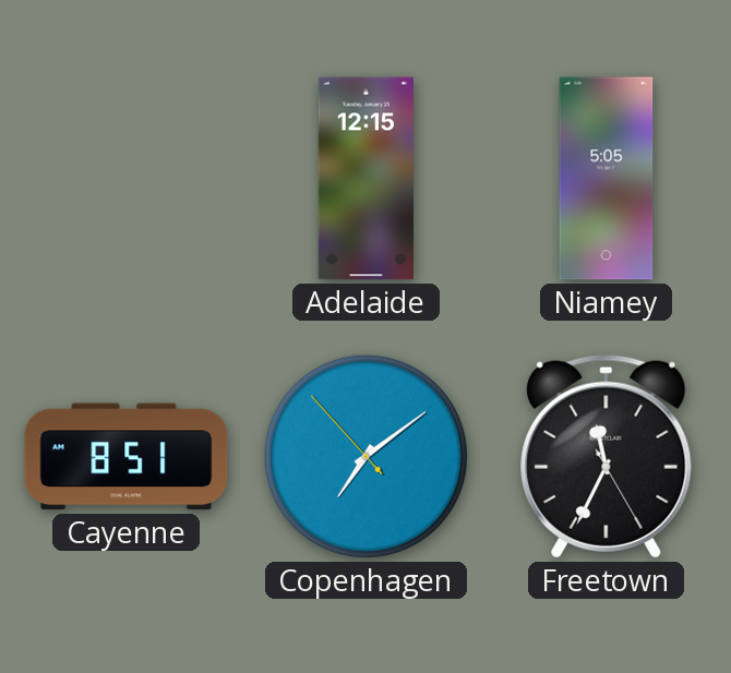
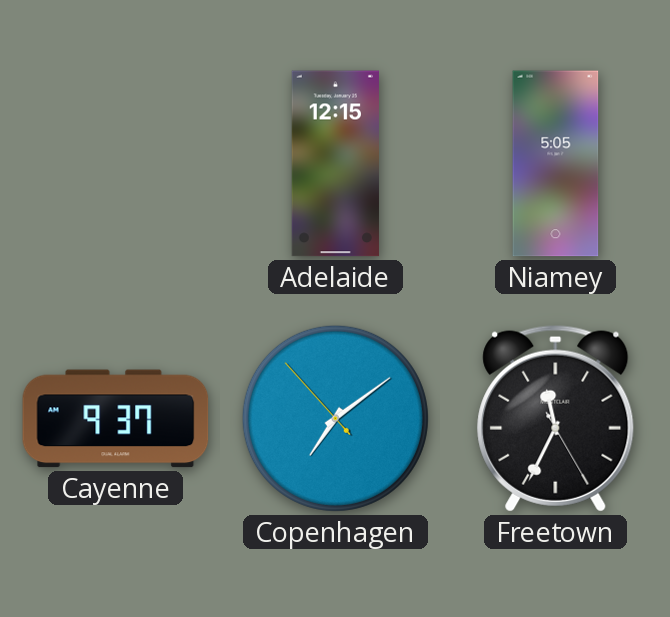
Cayenne: 8:51 -> 9:37
